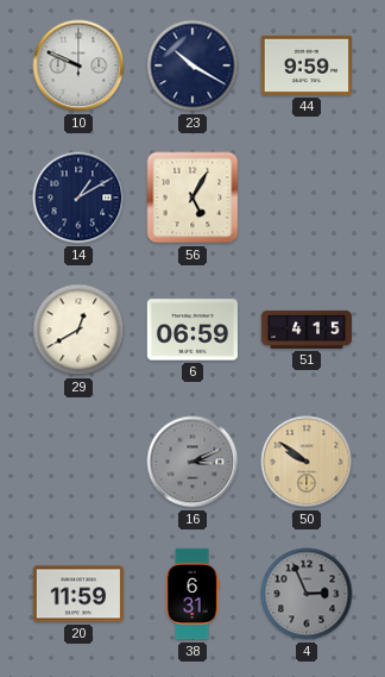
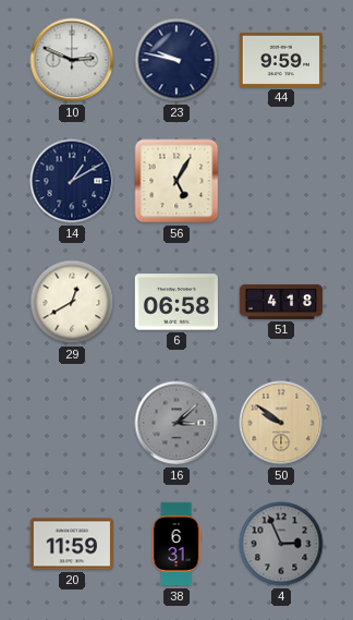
10: 9:49 -> 2:49
23: 10:20 -> 9:47
6: 06:59 -> 06:58
51: 4:15 -> 4:18
16: 3:11 -> 3:08
